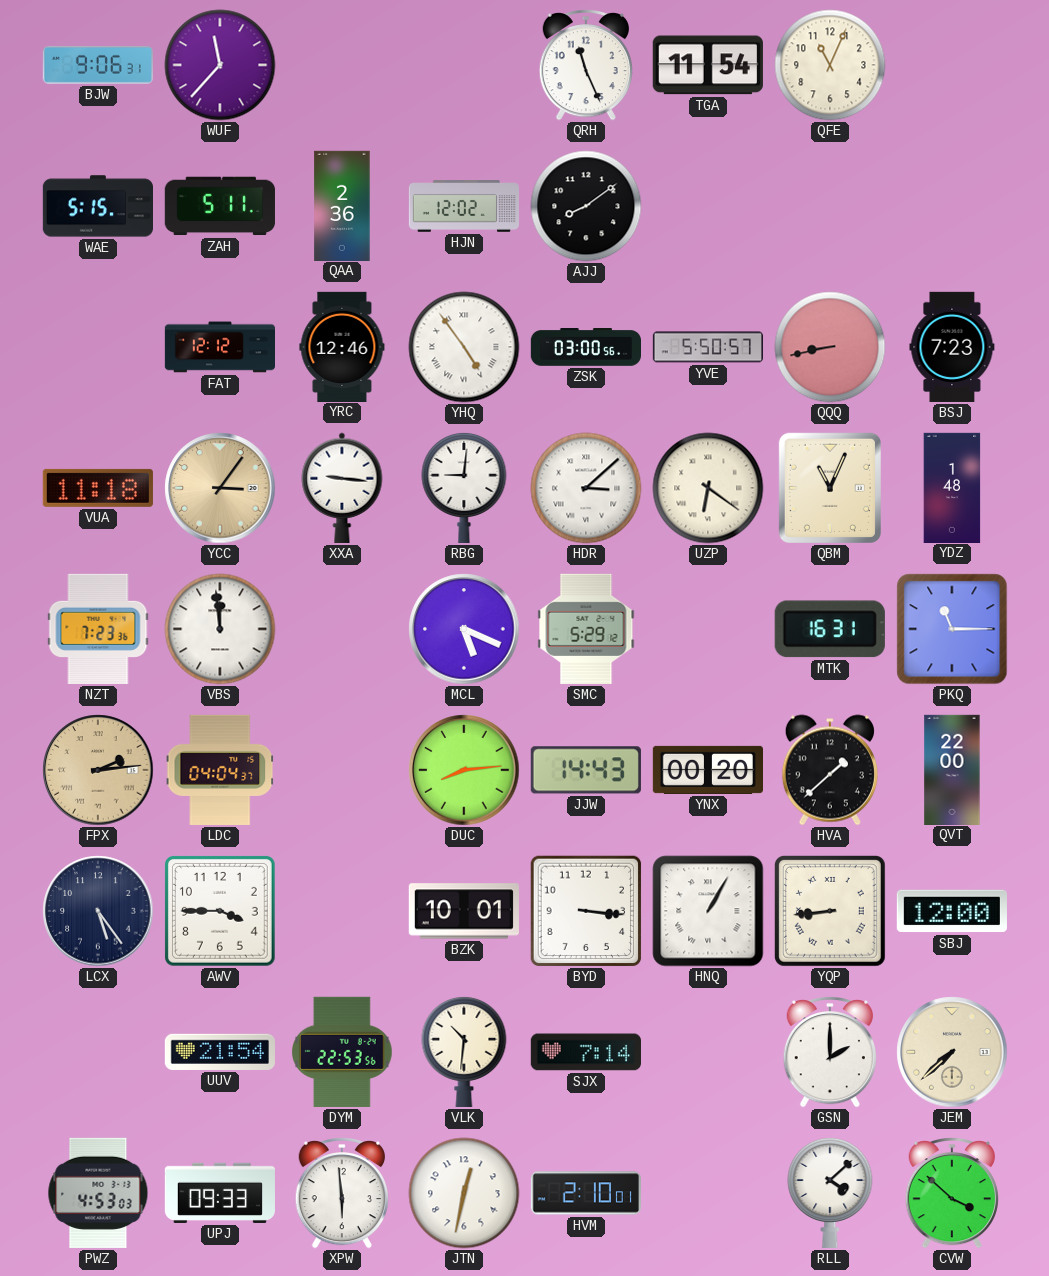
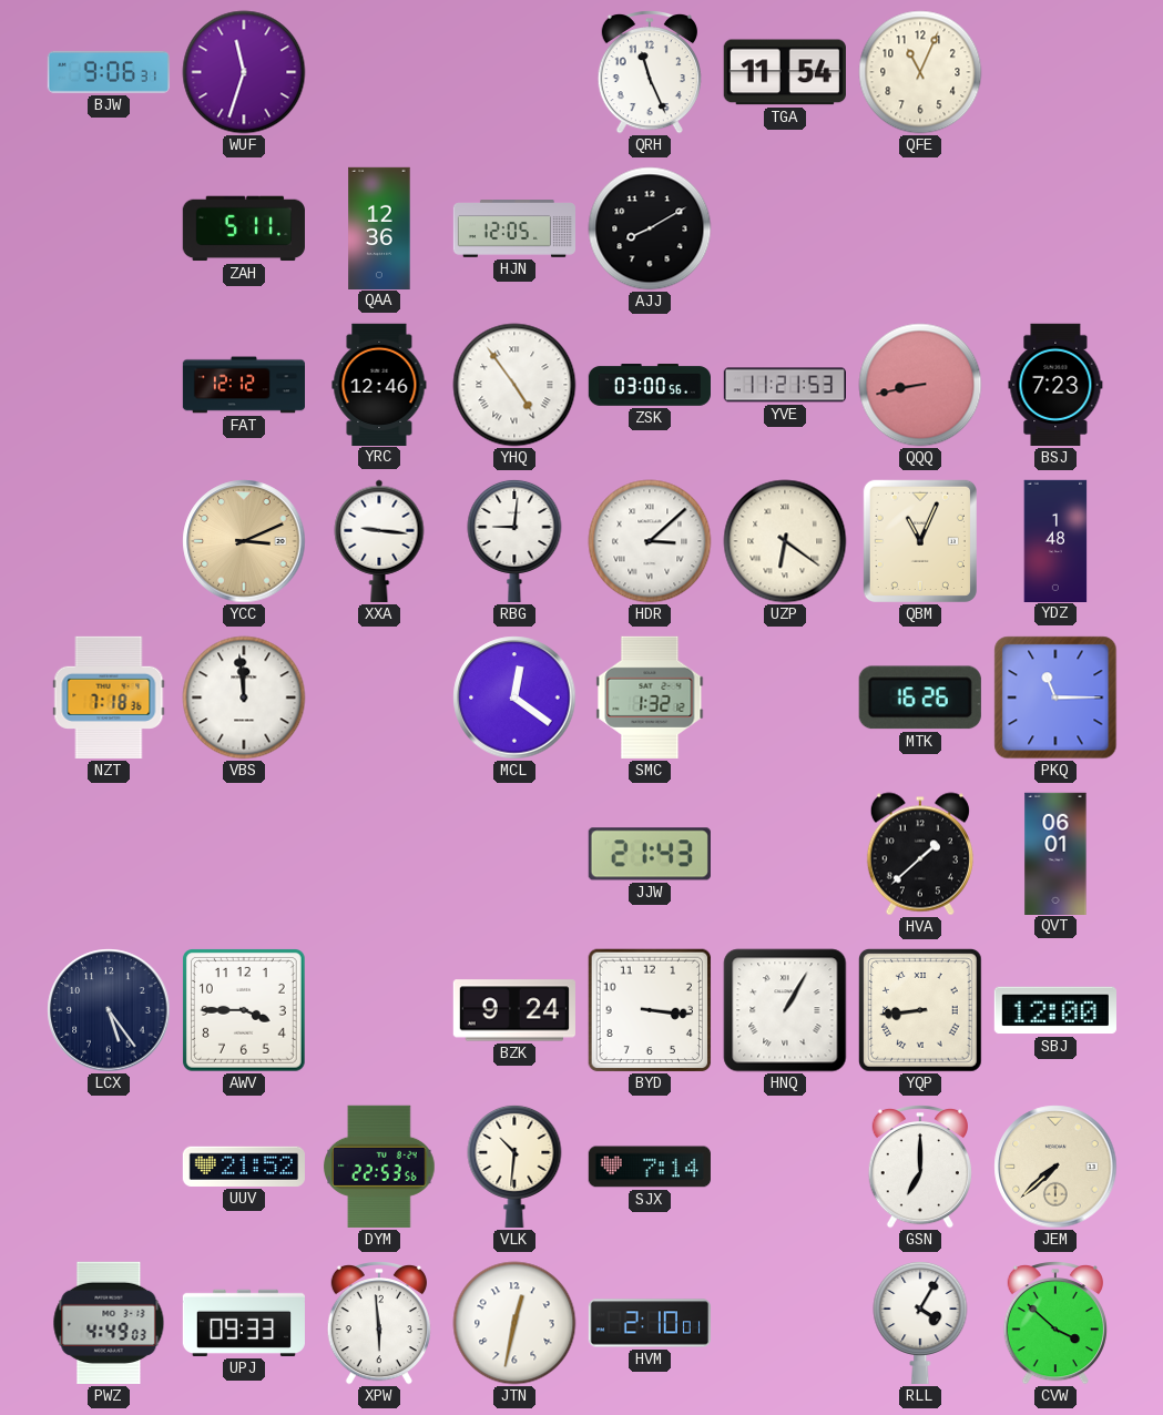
WUF: 11:37 -> 11:33
WAE: 5:15 -> none
QAA: 2:36 -> 12:36
HJN: 12:02 -> 12:05
AJJ: 8:09 -> 8:10
YVE: 5:50 -> 11:21
VUA: 11:18 -> none
YCC: 3:06 -> 3:11
NZT: 7:23 -> 7:18
MCL: 5:19 -> 12:21
SMC: 5:29 -> 1:32
MTK: 16:31 -> 16:26
FPX: 2:14 -> none
LDC: 04:04 -> none
DUC: 8:14 -> none
JJW: 14:43 -> 21:43
YNX: 00:20 -> none
QVT: 22:00 -> 06:01
BZK: 10:01 -> 9:24
UUV: 21:54 -> 21:52
GSN: 2:00 -> 7:00
PWZ: 4:53 -> 4:49
RLL: 4:08 -> 4:05
